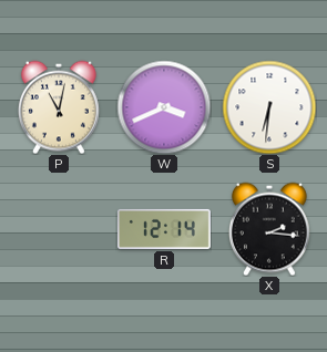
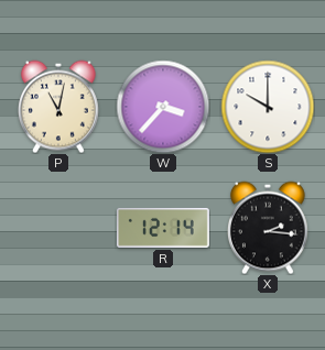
W: 3:41 -> 3:37
S: 6:31 -> 10:00
